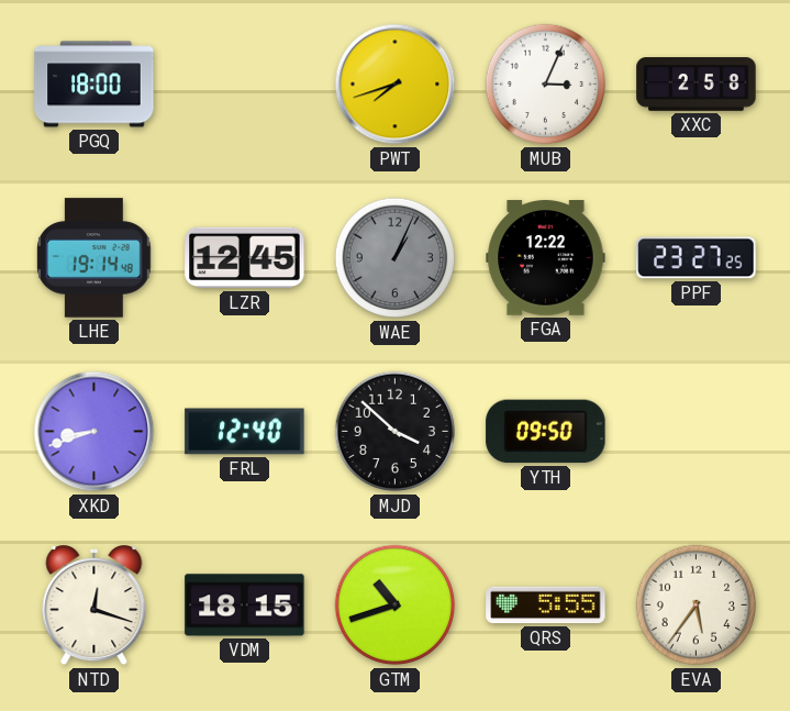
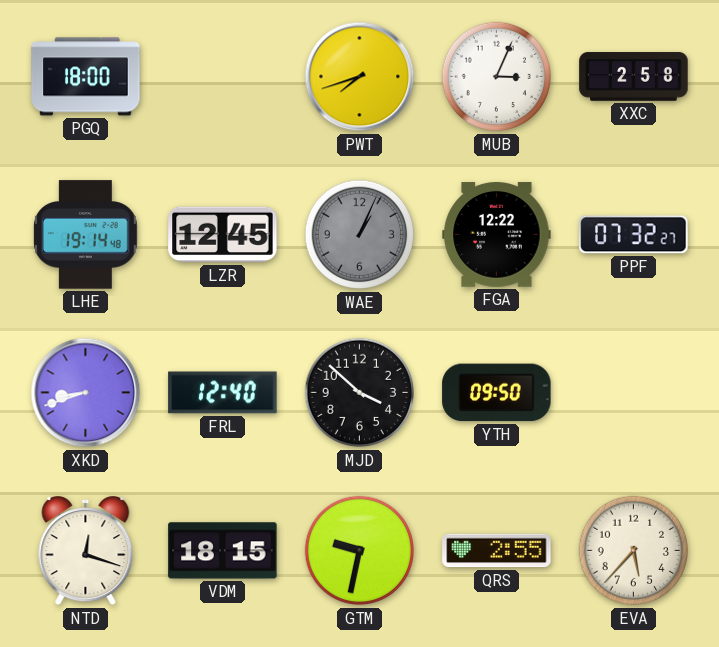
PPF: 23:27 -> 07:32
GTM: 10:42 -> 9:32
QRS: 5:55 -> 2:55
EVA: 5:36 -> 5:37
